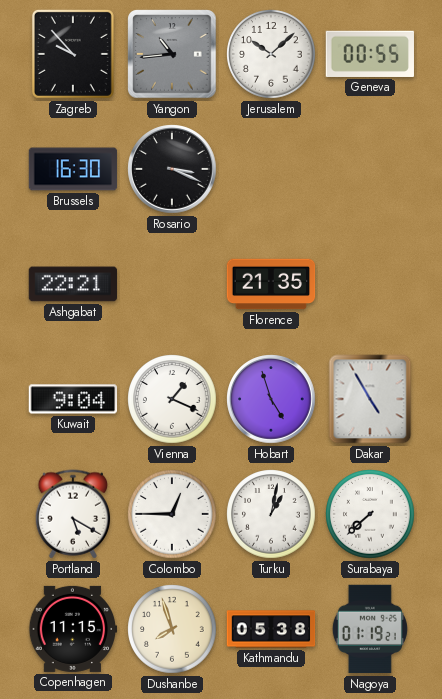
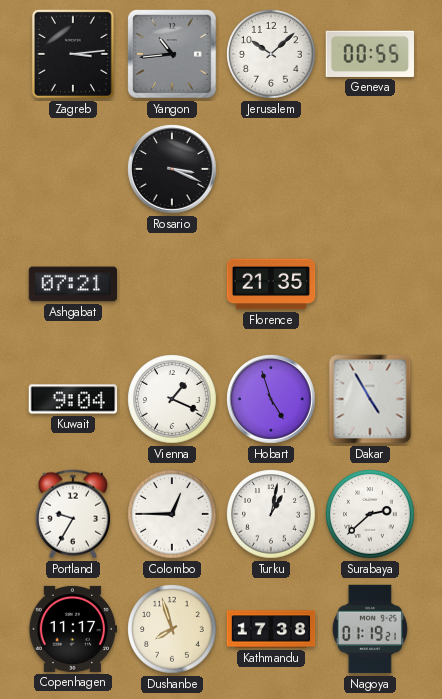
Zagreb: 9:53 -> 3:14
Brussels: 16:30 -> none
Ashgabat: 22:21 -> 07:21
Portland: 5:20 -> 9:35
Surabaya: 7:38 -> 2:38
Copenhagen: 11:15 -> 11:17
Kathmandu: 05:38 -> 17:38
